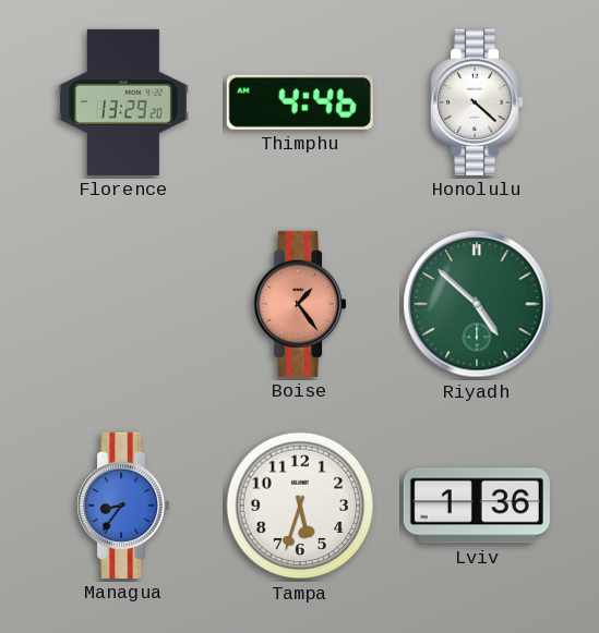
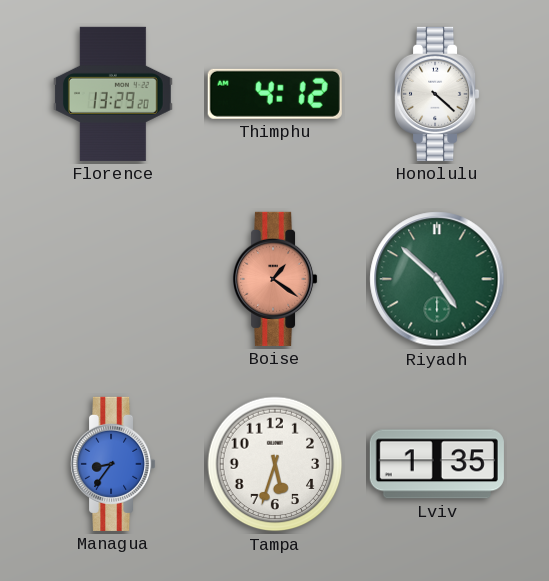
Thimphu: 4:46 -> 4:12
Boise: 1:24 -> 1:21
Lviv: 1:36 -> 1:35
